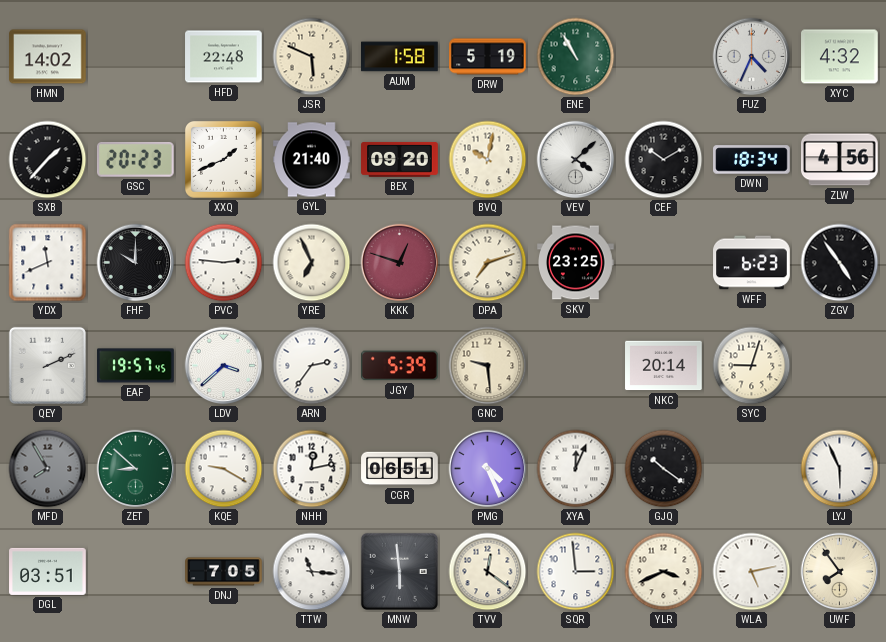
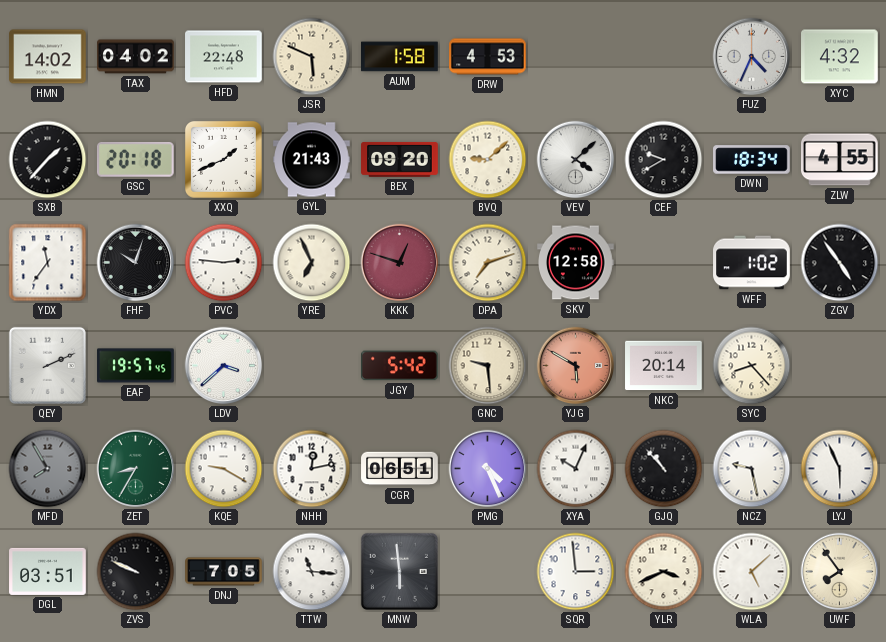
TAX: none -> 04:02
DRW: 5:19 -> 4:53
ENE: 10:55 -> none
GSC: 20:23 -> 20:18
GYL: 21:40 -> 21:43
BVQ: 10:02 -> 9:08
CEF: 10:10 -> 9:40
ZLW: 4:56 -> 4:55
YDX: 11:41 -> 11:36
FHF: 10:00 -> 10:03
SKV: 23:25 -> 12:58
WFF: 6:23 -> 1:02
ARN: 2:36 -> none
JGY: 5:39 -> 5:42
YJG: none -> 5:50
SYC: 9:03 -> 8:23
ZET: 8:52 -> 8:35
XYA: 12:04 -> 10:04
GJQ: 10:21 -> 10:53
NCZ: none -> 9:28
ZVS: none -> 9:49
TVV: 12:21 -> none
WLA: 5:13 -> 5:08
